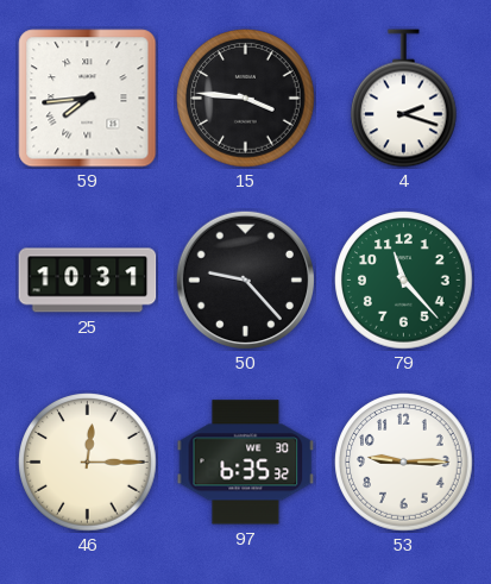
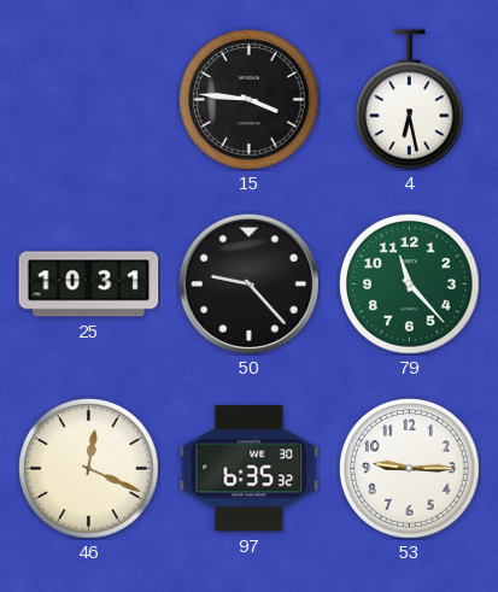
59: 7:44 -> none
4: 2:18 -> 6:28
46: 12:15 -> 12:19
